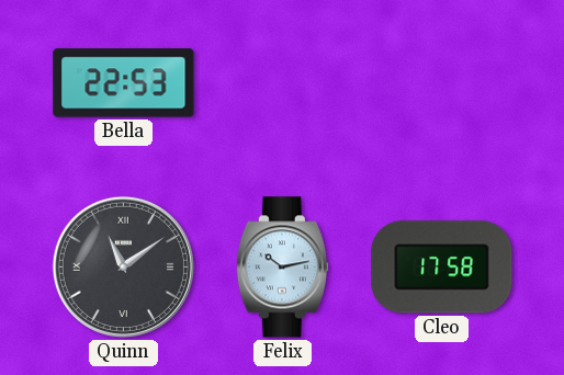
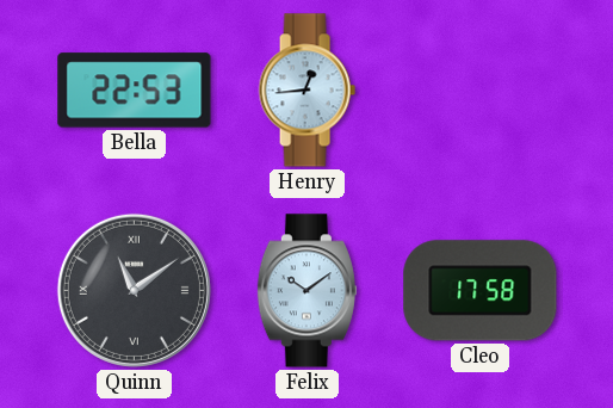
Henry: none -> 12:44
Felix: 10:13 -> 10:09
